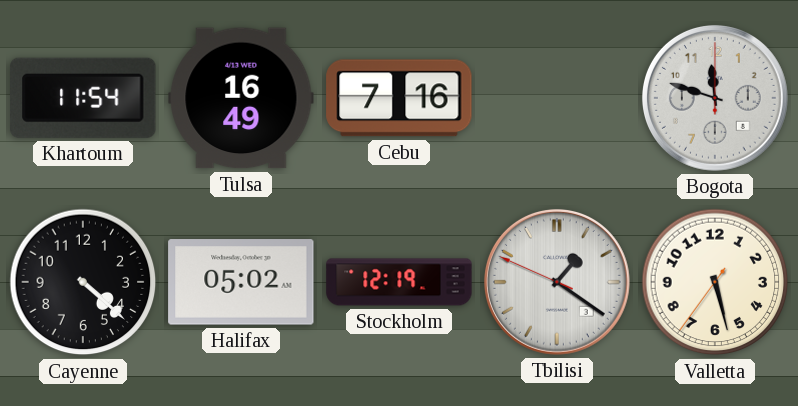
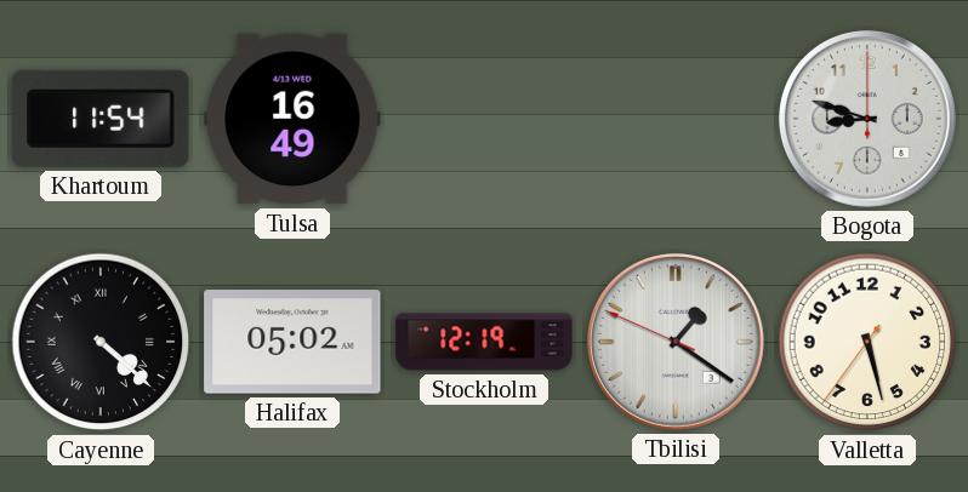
Cebu: 7:16 -> none
Bogota: 11:48 -> 8:48
Cayenne numerals: Arabic -> Roman
